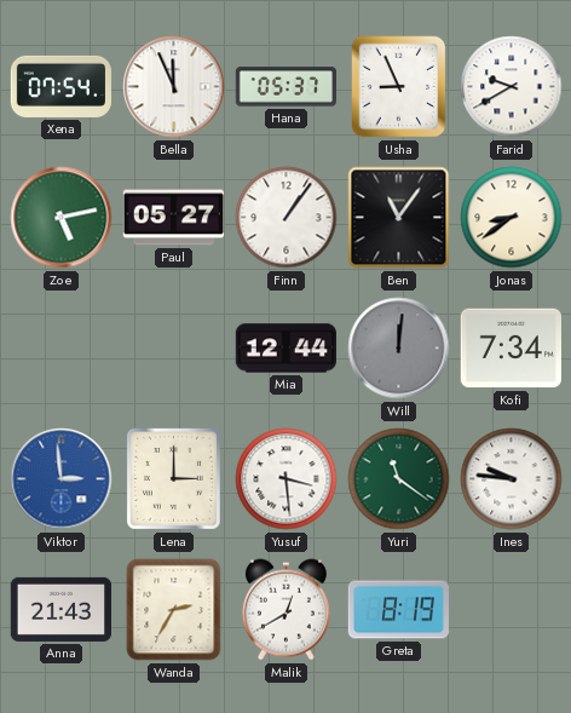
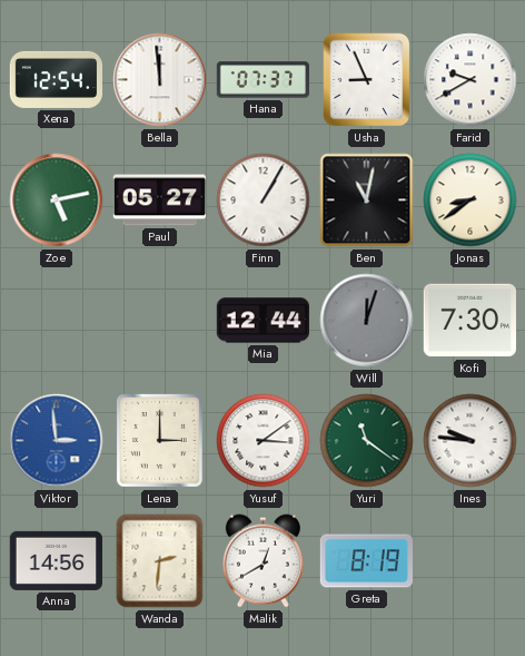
Xena: 07:54 -> 12:54
Bella: 11:56 -> 11:59
Hana: 05:37 -> 07:37
Finn: 1:06 -> 1:05
Ben: 11:06 -> 11:02
Will: 12:01 -> 12:03
Kofi: 7:34 -> 7:30
Yusuf: 3:29 -> 3:09
Anna: 21:43 -> 14:56
Wanda: 2:35 -> 2:31
